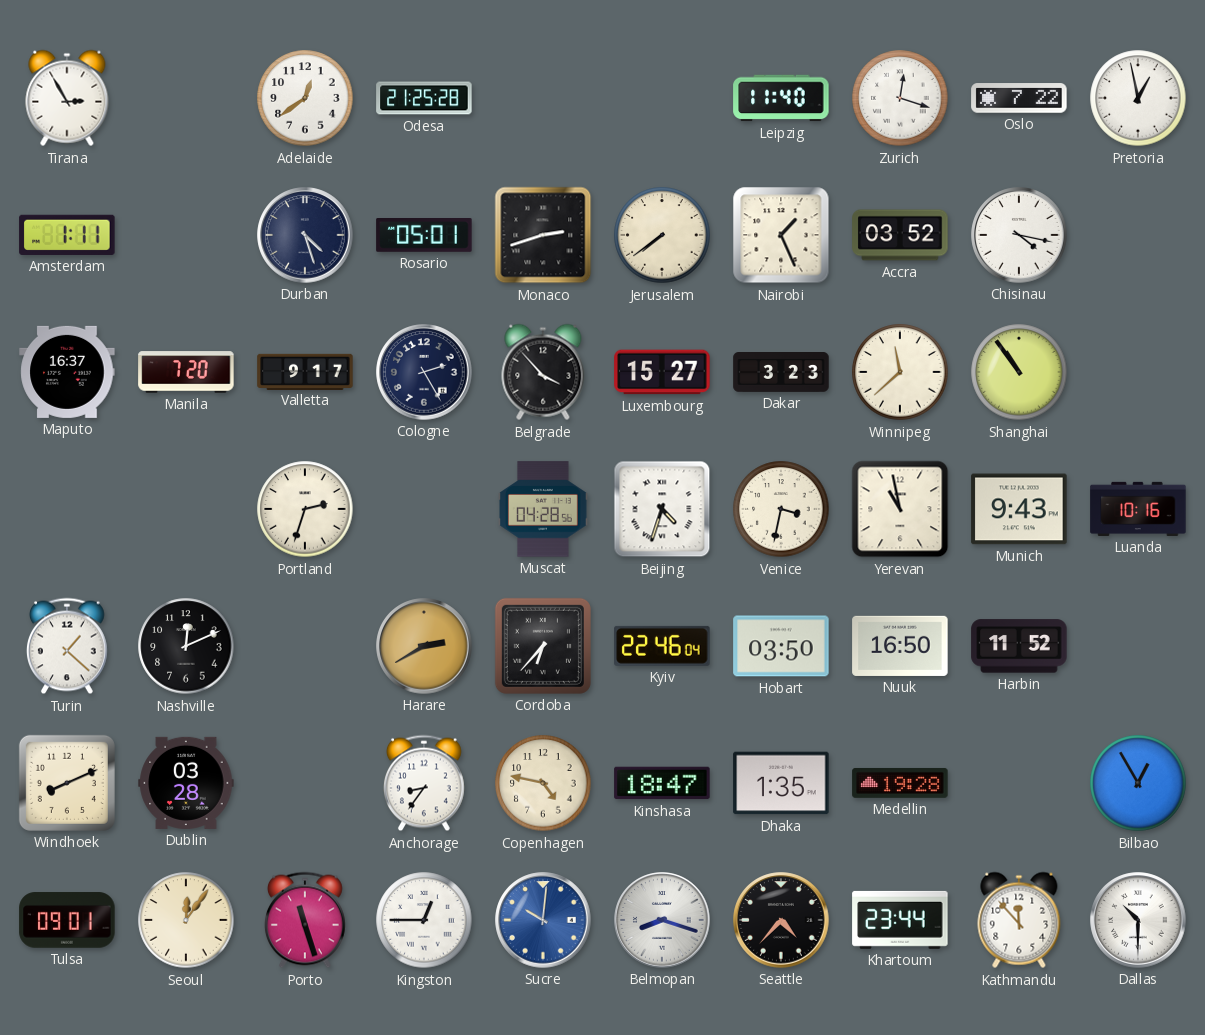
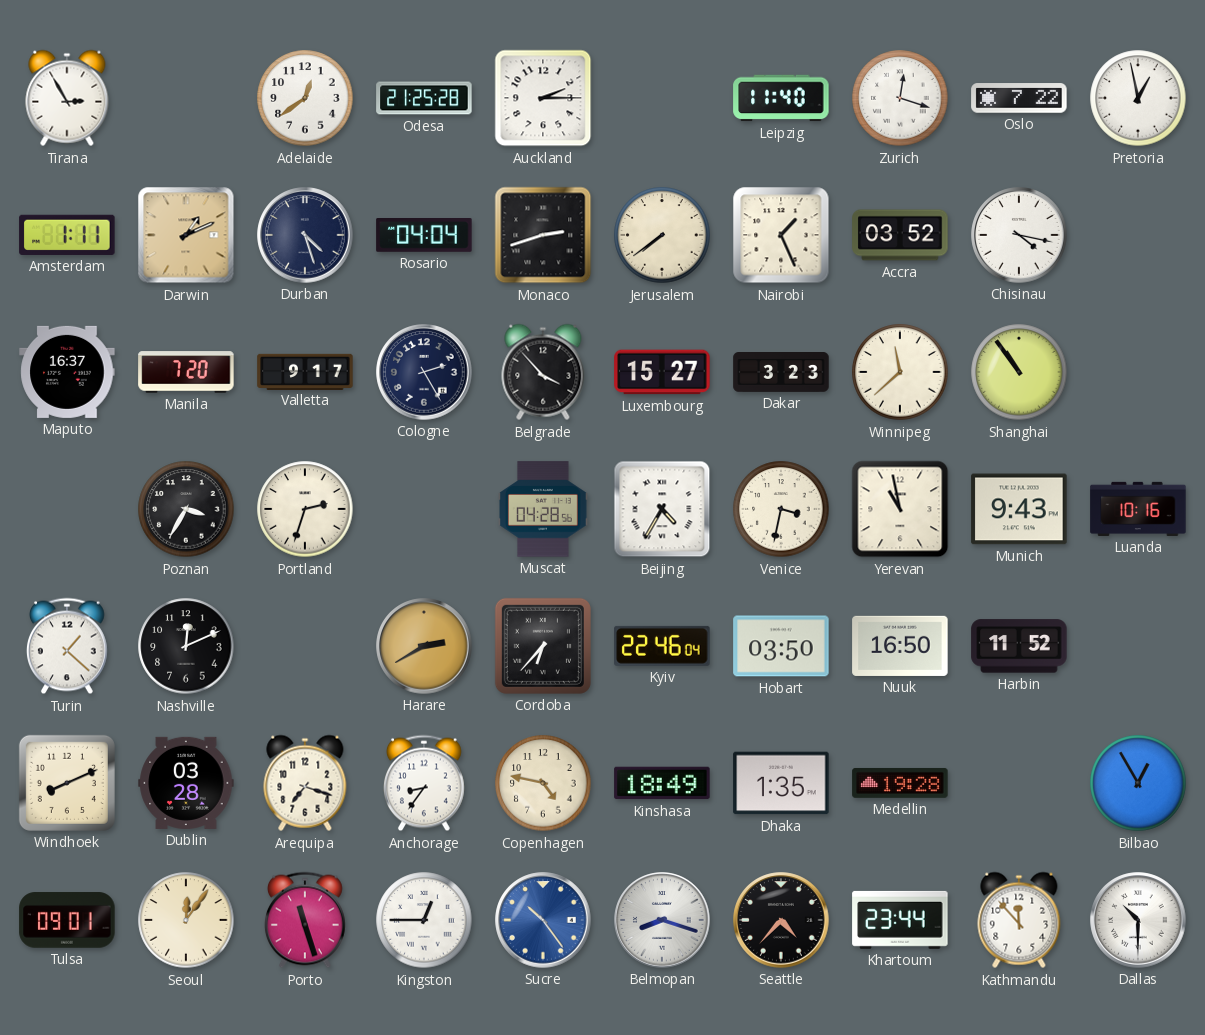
Auckland: none -> 2:15
Darwin: none -> 1:11
Rosario: 05:01 -> 04:04
Poznan: none -> 3:35
Beijing: 4:33 -> 4:35
Arequipa: none -> 7:18
Kinshasa: 18:47 -> 18:49
Sucre: 10:01 -> 10:24
